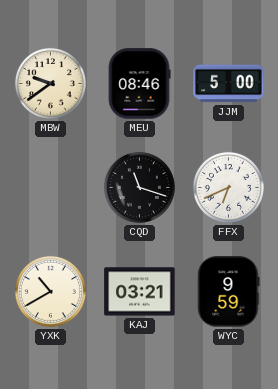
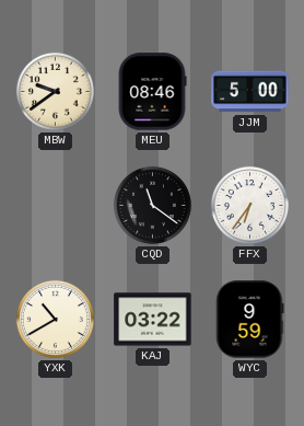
CQD: 11:18 -> 11:21
FFX: 6:41 -> 6:36
KAJ: 03:21 -> 03:22
